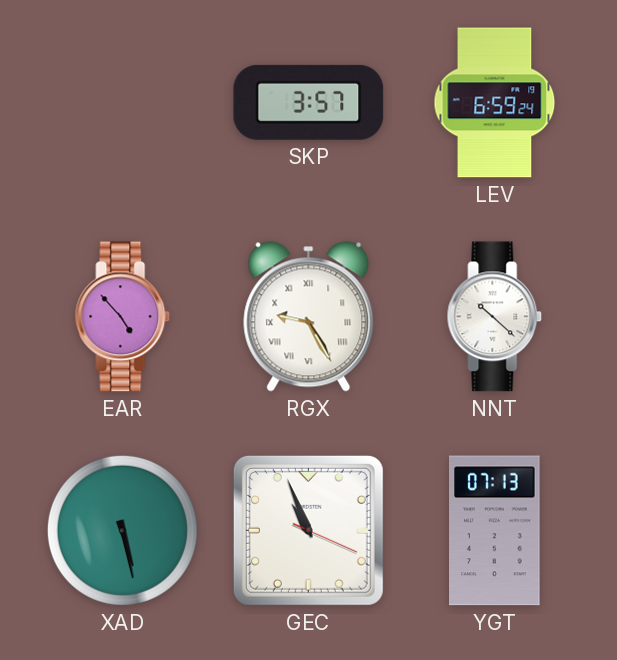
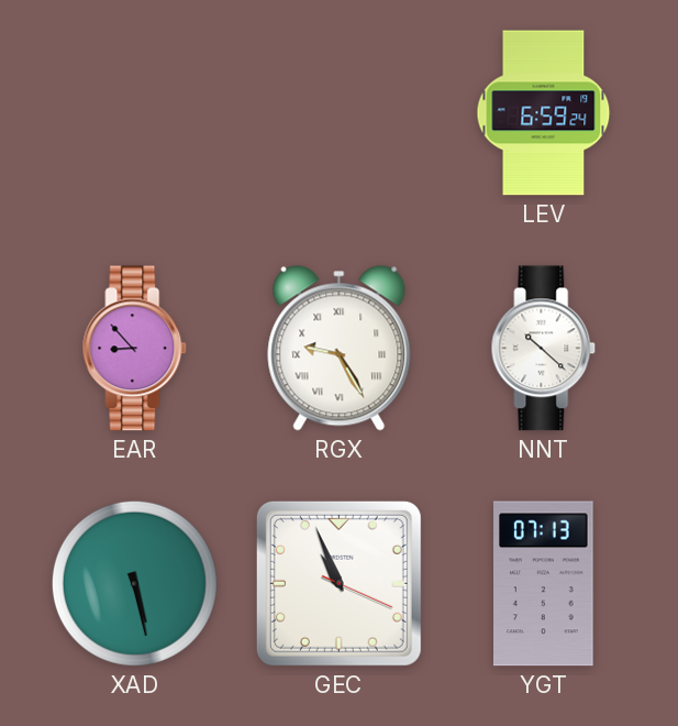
SKP: 3:57 -> none
EAR: 4:53 -> 8:53
